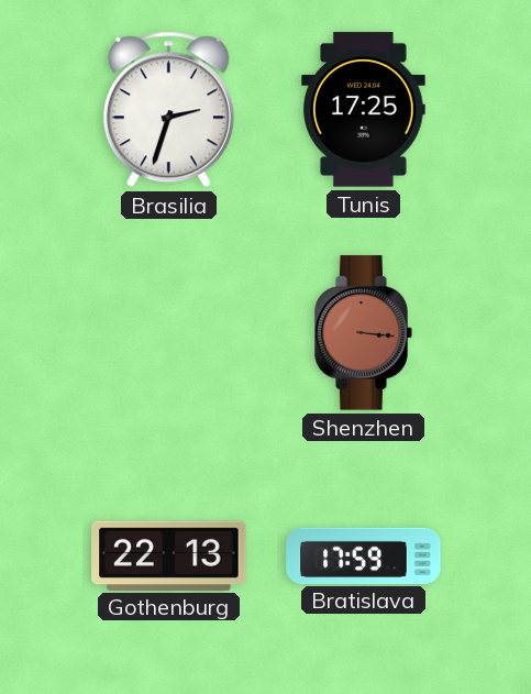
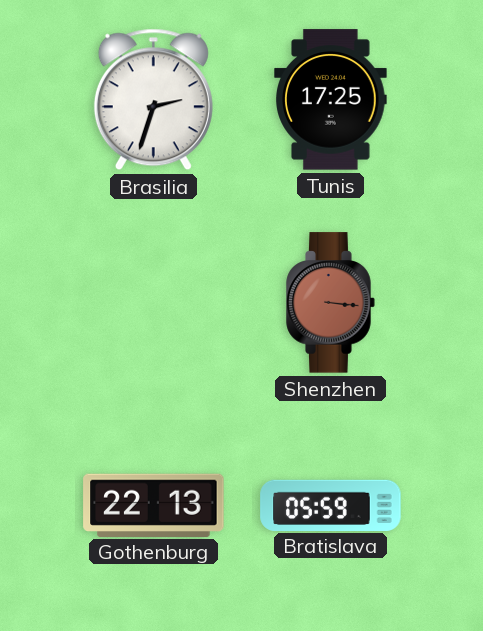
Bratislava: 17:59 -> 05:59
